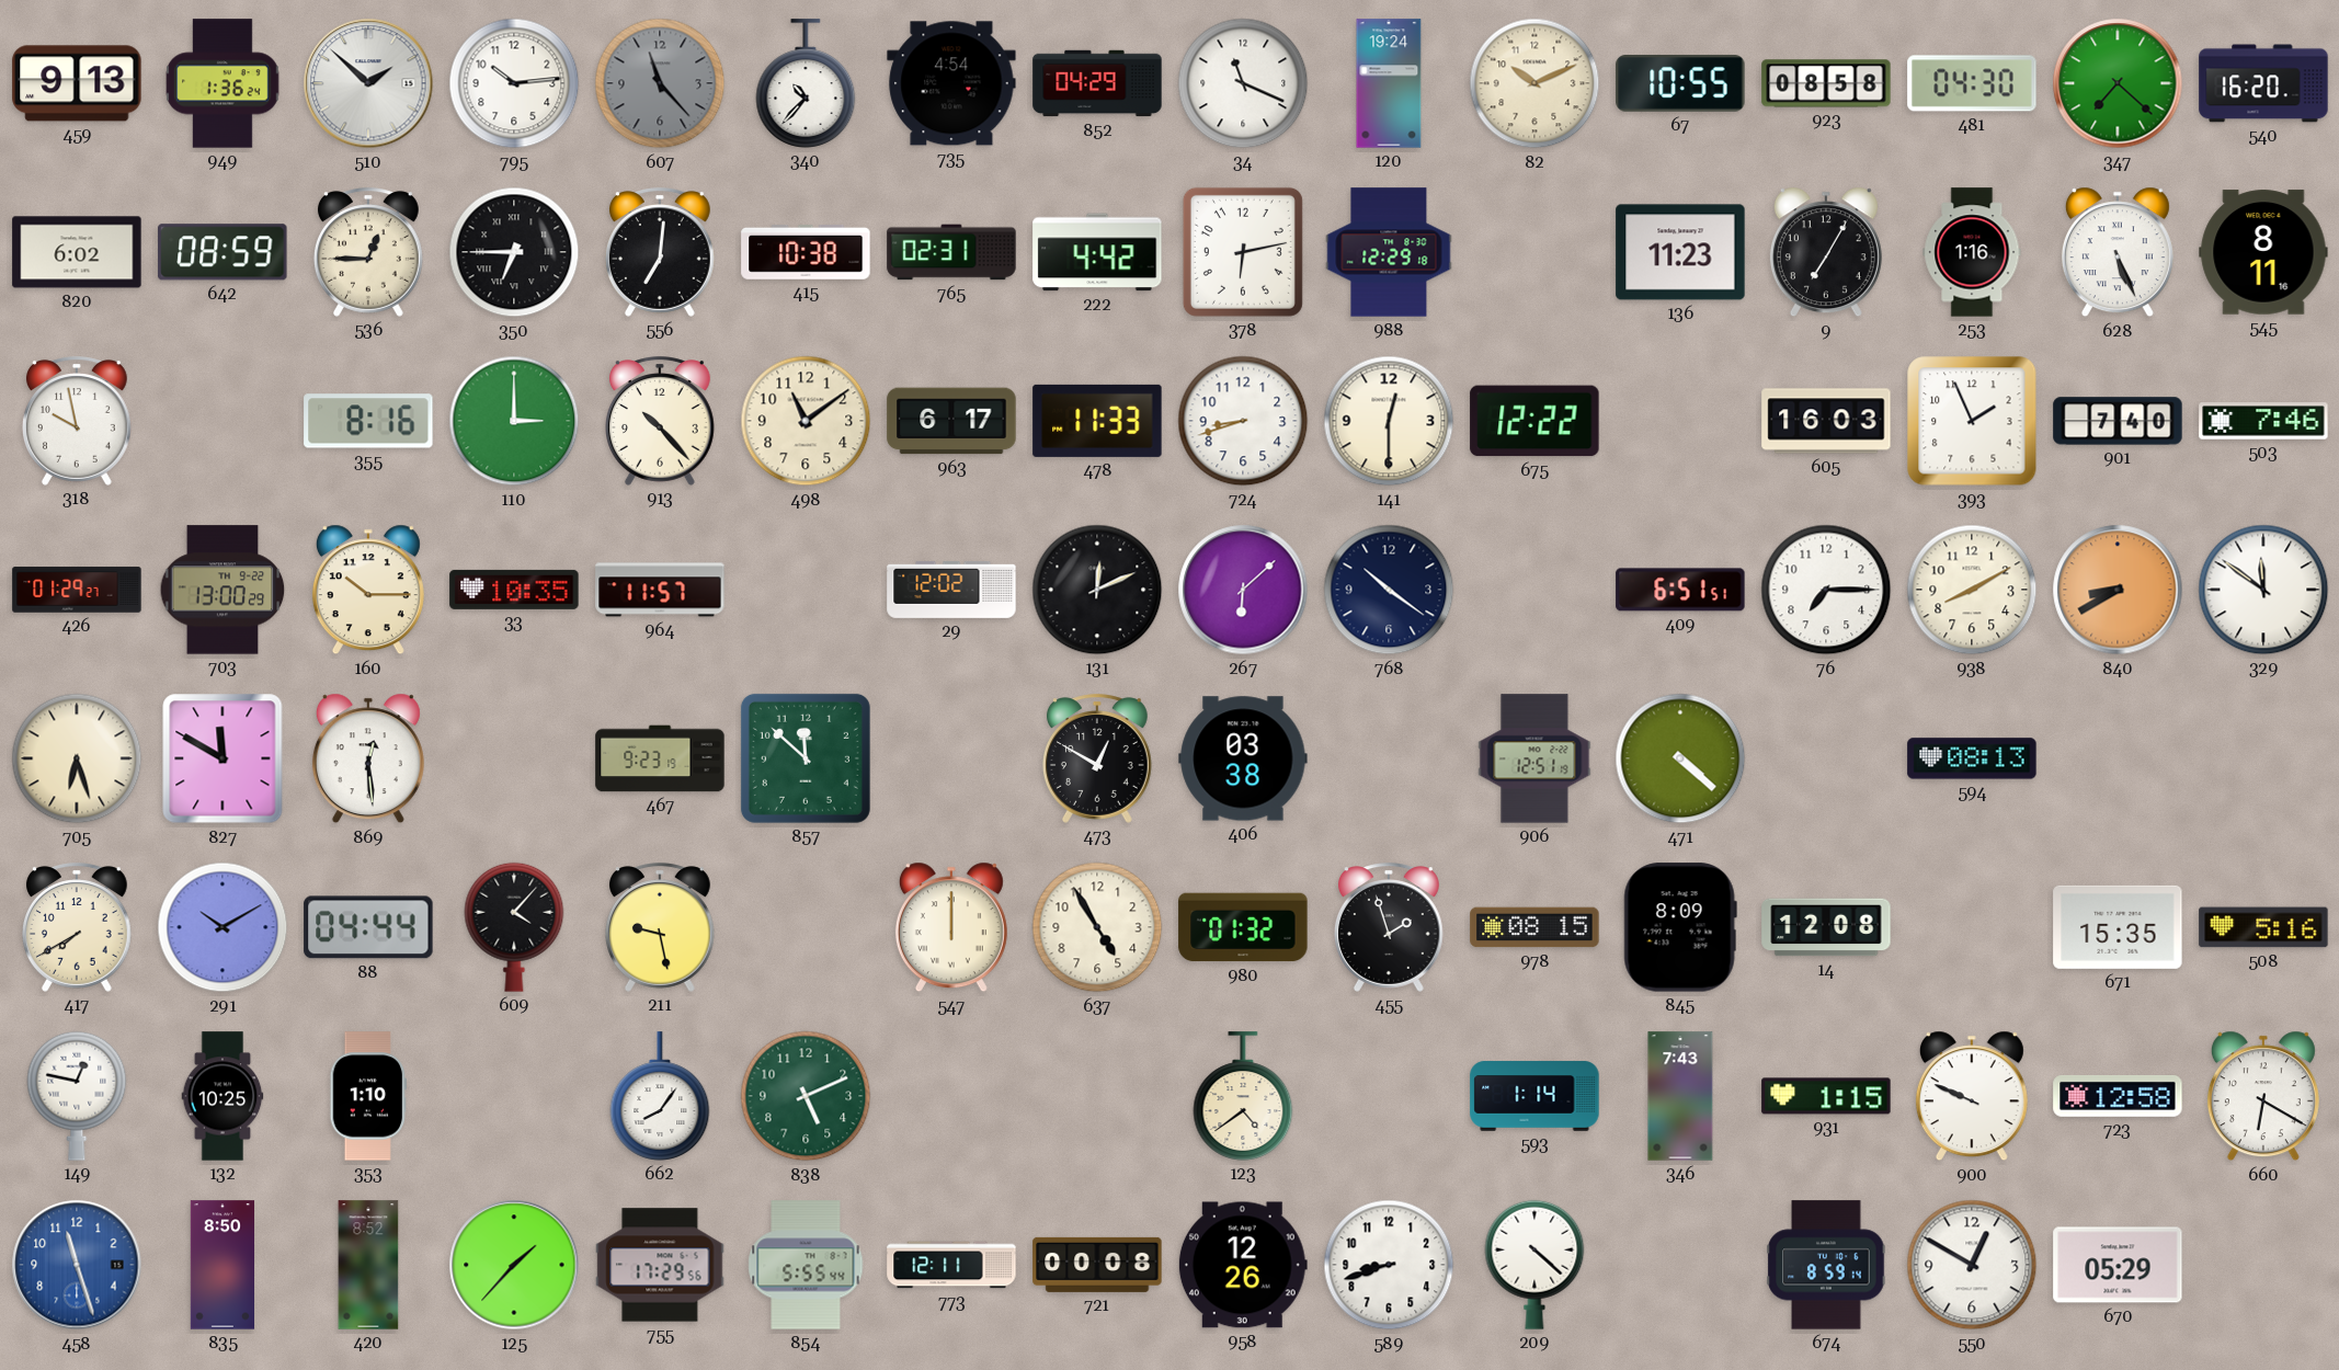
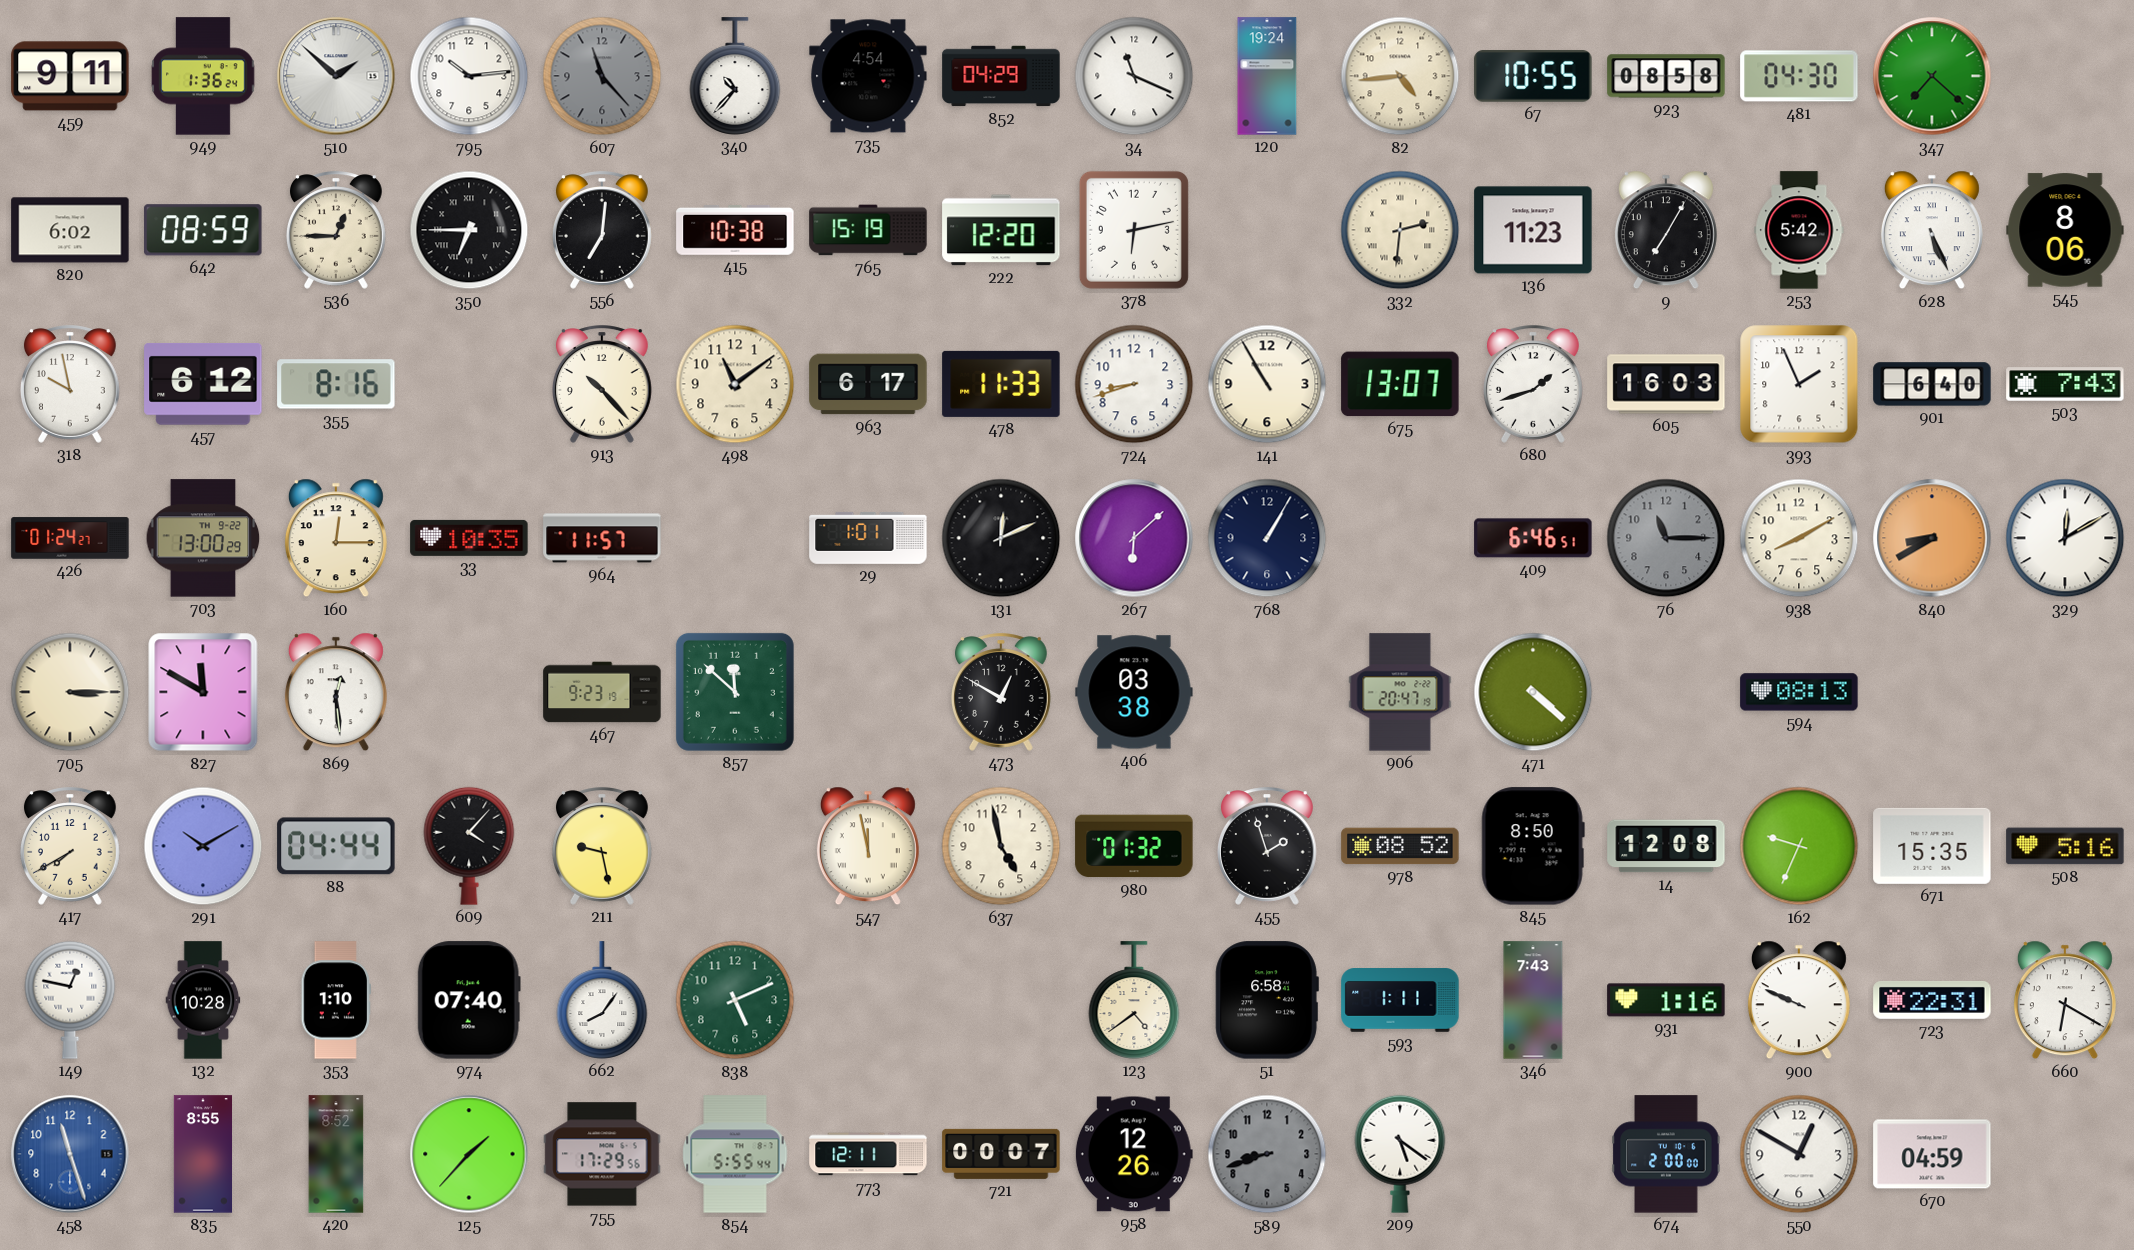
459: 9:13 -> 9:11
82: 10:11 -> 4:44
540: 16:20 -> none
765: 02:31 -> 15:19
222: 4:42 -> 12:20
988: 12:29 -> none
332: none -> 2:31
253: 1:16 -> 5:42
545: 8:11 -> 8:06
457: none -> 6:12
110: 3:00 -> none
141: 12:30 -> 10:55
675: 12:22 -> 13:07
680: none -> 1:42
901: 7:40 -> 6:40
503: 7:46 -> 7:43
426: 01:29 -> 01:24
160: 10:15 -> 12:15
29: 12:02 -> 1:01
768: 10:21 -> 1:05
409: 6:51 -> 6:46
76: 7:15 -> 11:15
76 dial: white -> grey
329: 11:51 -> 12:10
705: 6:27 -> 3:15
906: 12:51 -> 20:47
547: 12:00 -> 11:58
637: 4:55 -> 4:58
978: 08:15 -> 08:52
845: 8:09 -> 8:50
162: none -> 9:34
132: 10:25 -> 10:28
974: none -> 07:40
51: none -> 6:58
593: 1:14 -> 1:11
931: 1:15 -> 1:16
723: 12:58 -> 22:31
835: 8:50 -> 8:55
721: 00:08 -> 00:07
589 dial: white -> grey
209: 4:22 -> 5:21
674: 8:59 -> 2:00
670: 05:29 -> 04:59
